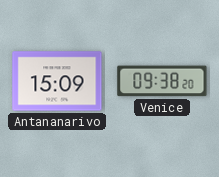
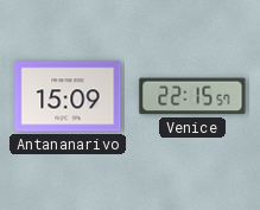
Venice: 09:38 -> 22:15
